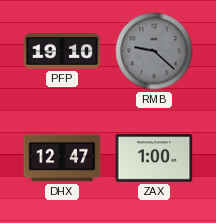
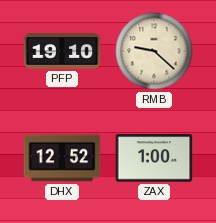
RMB dial: grey -> cream
DHX: 12:47 -> 12:52
